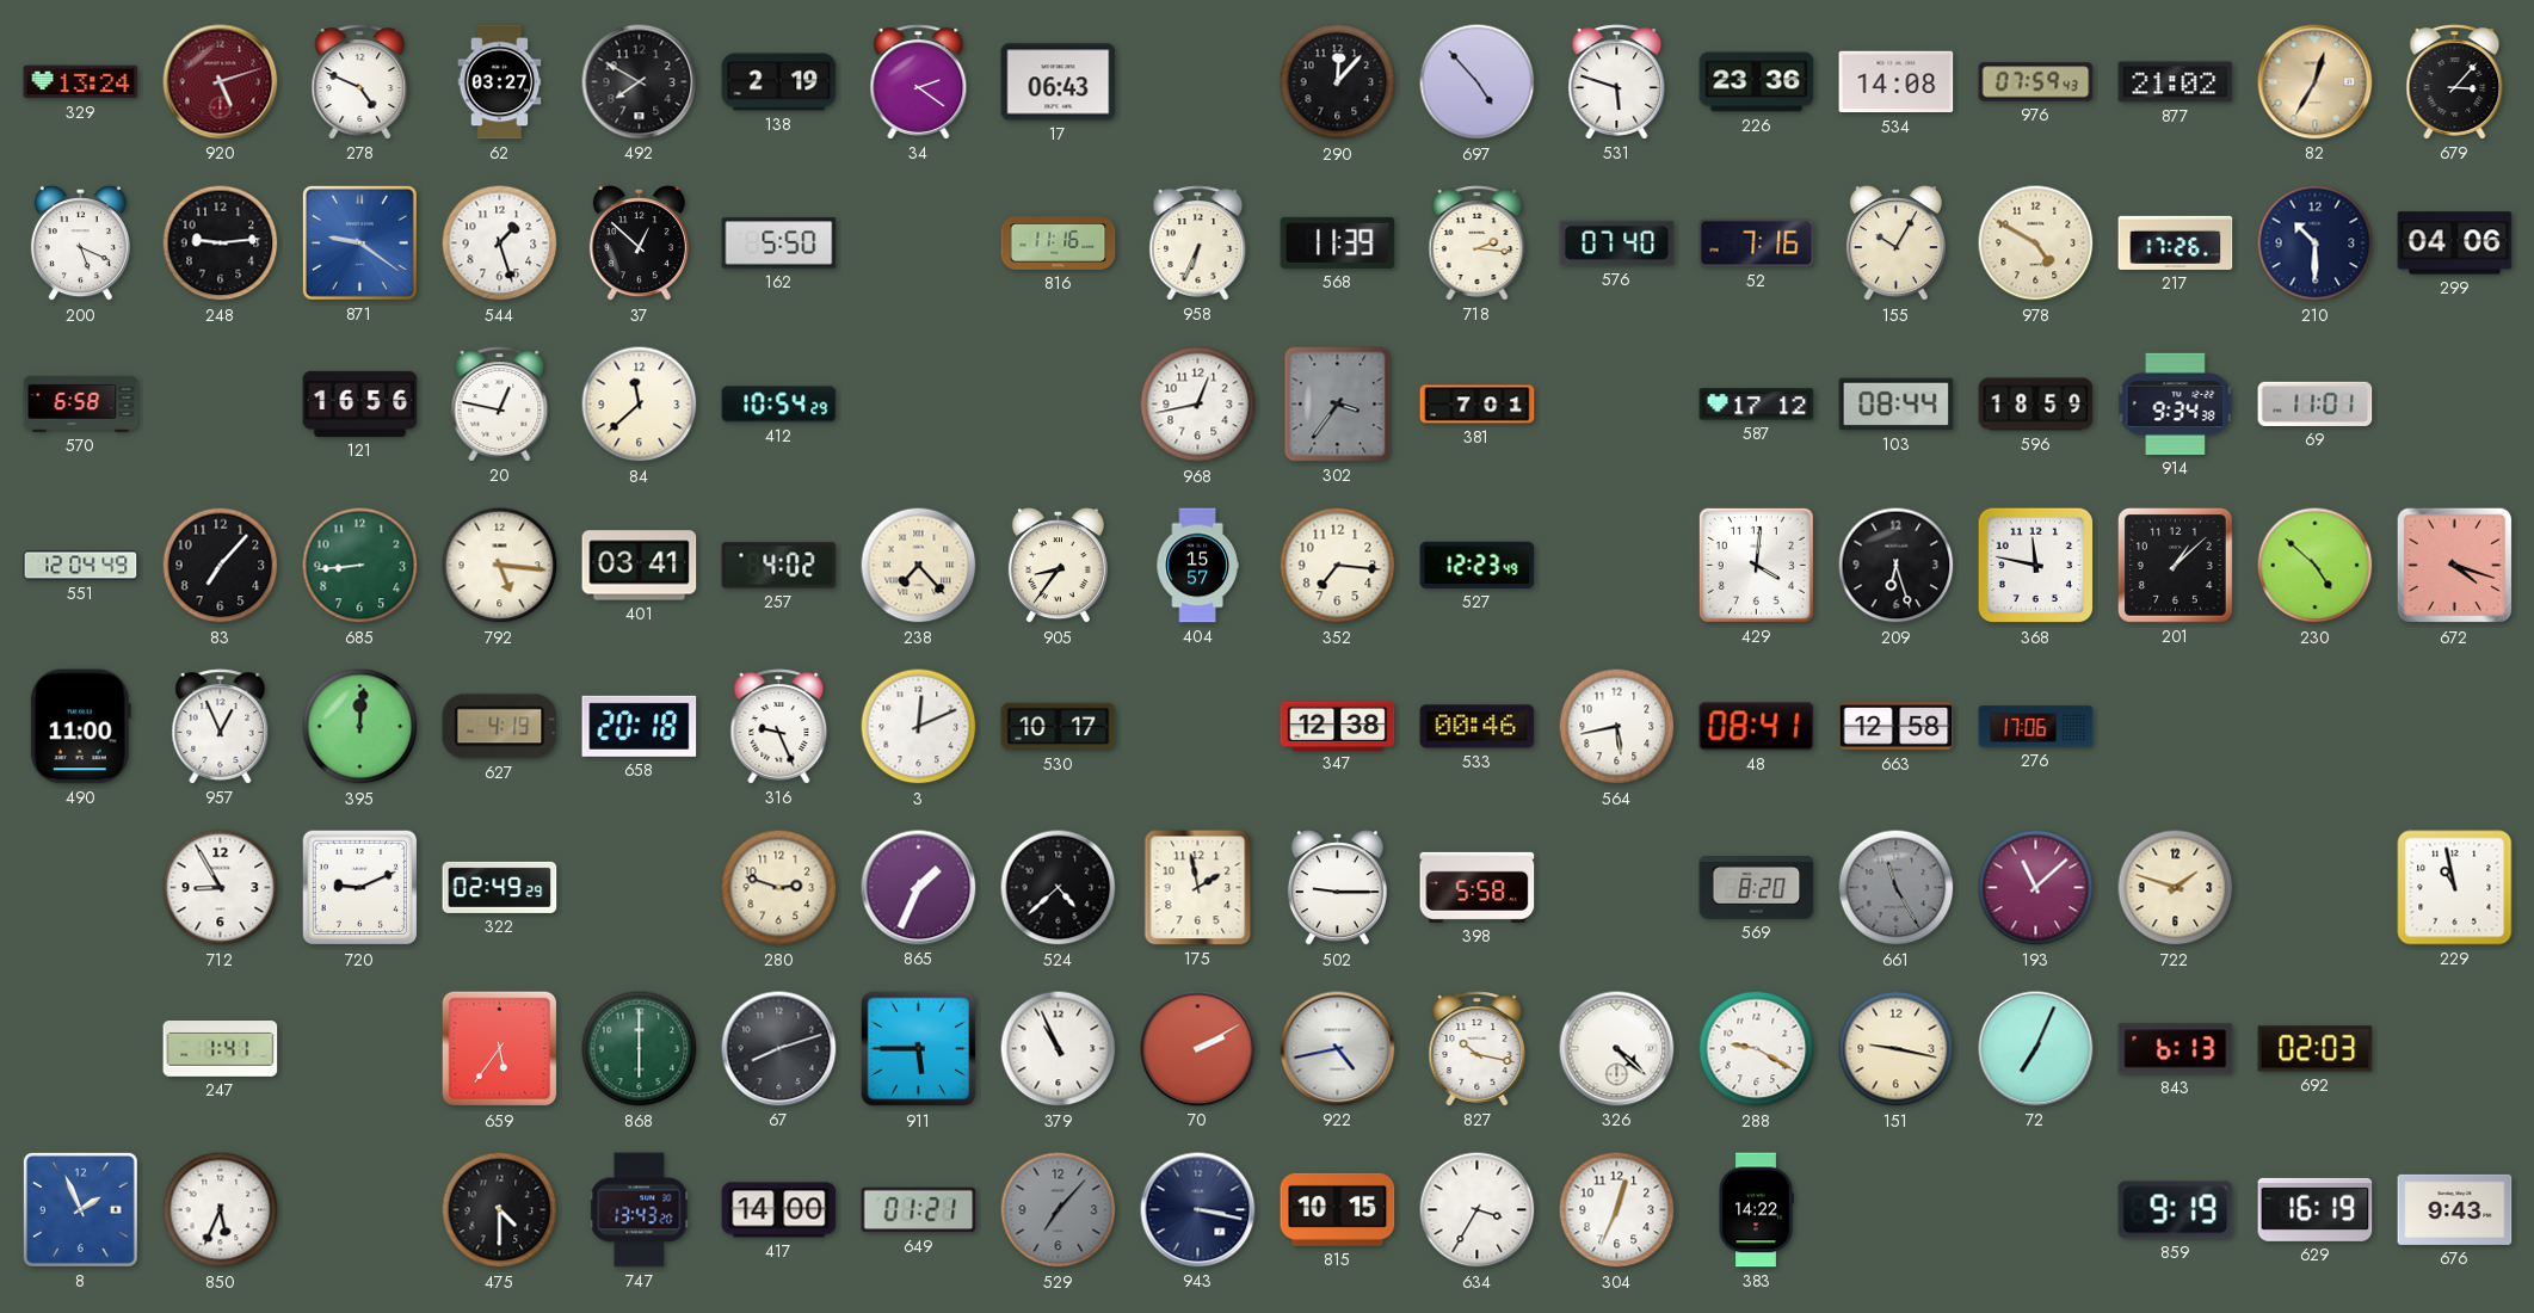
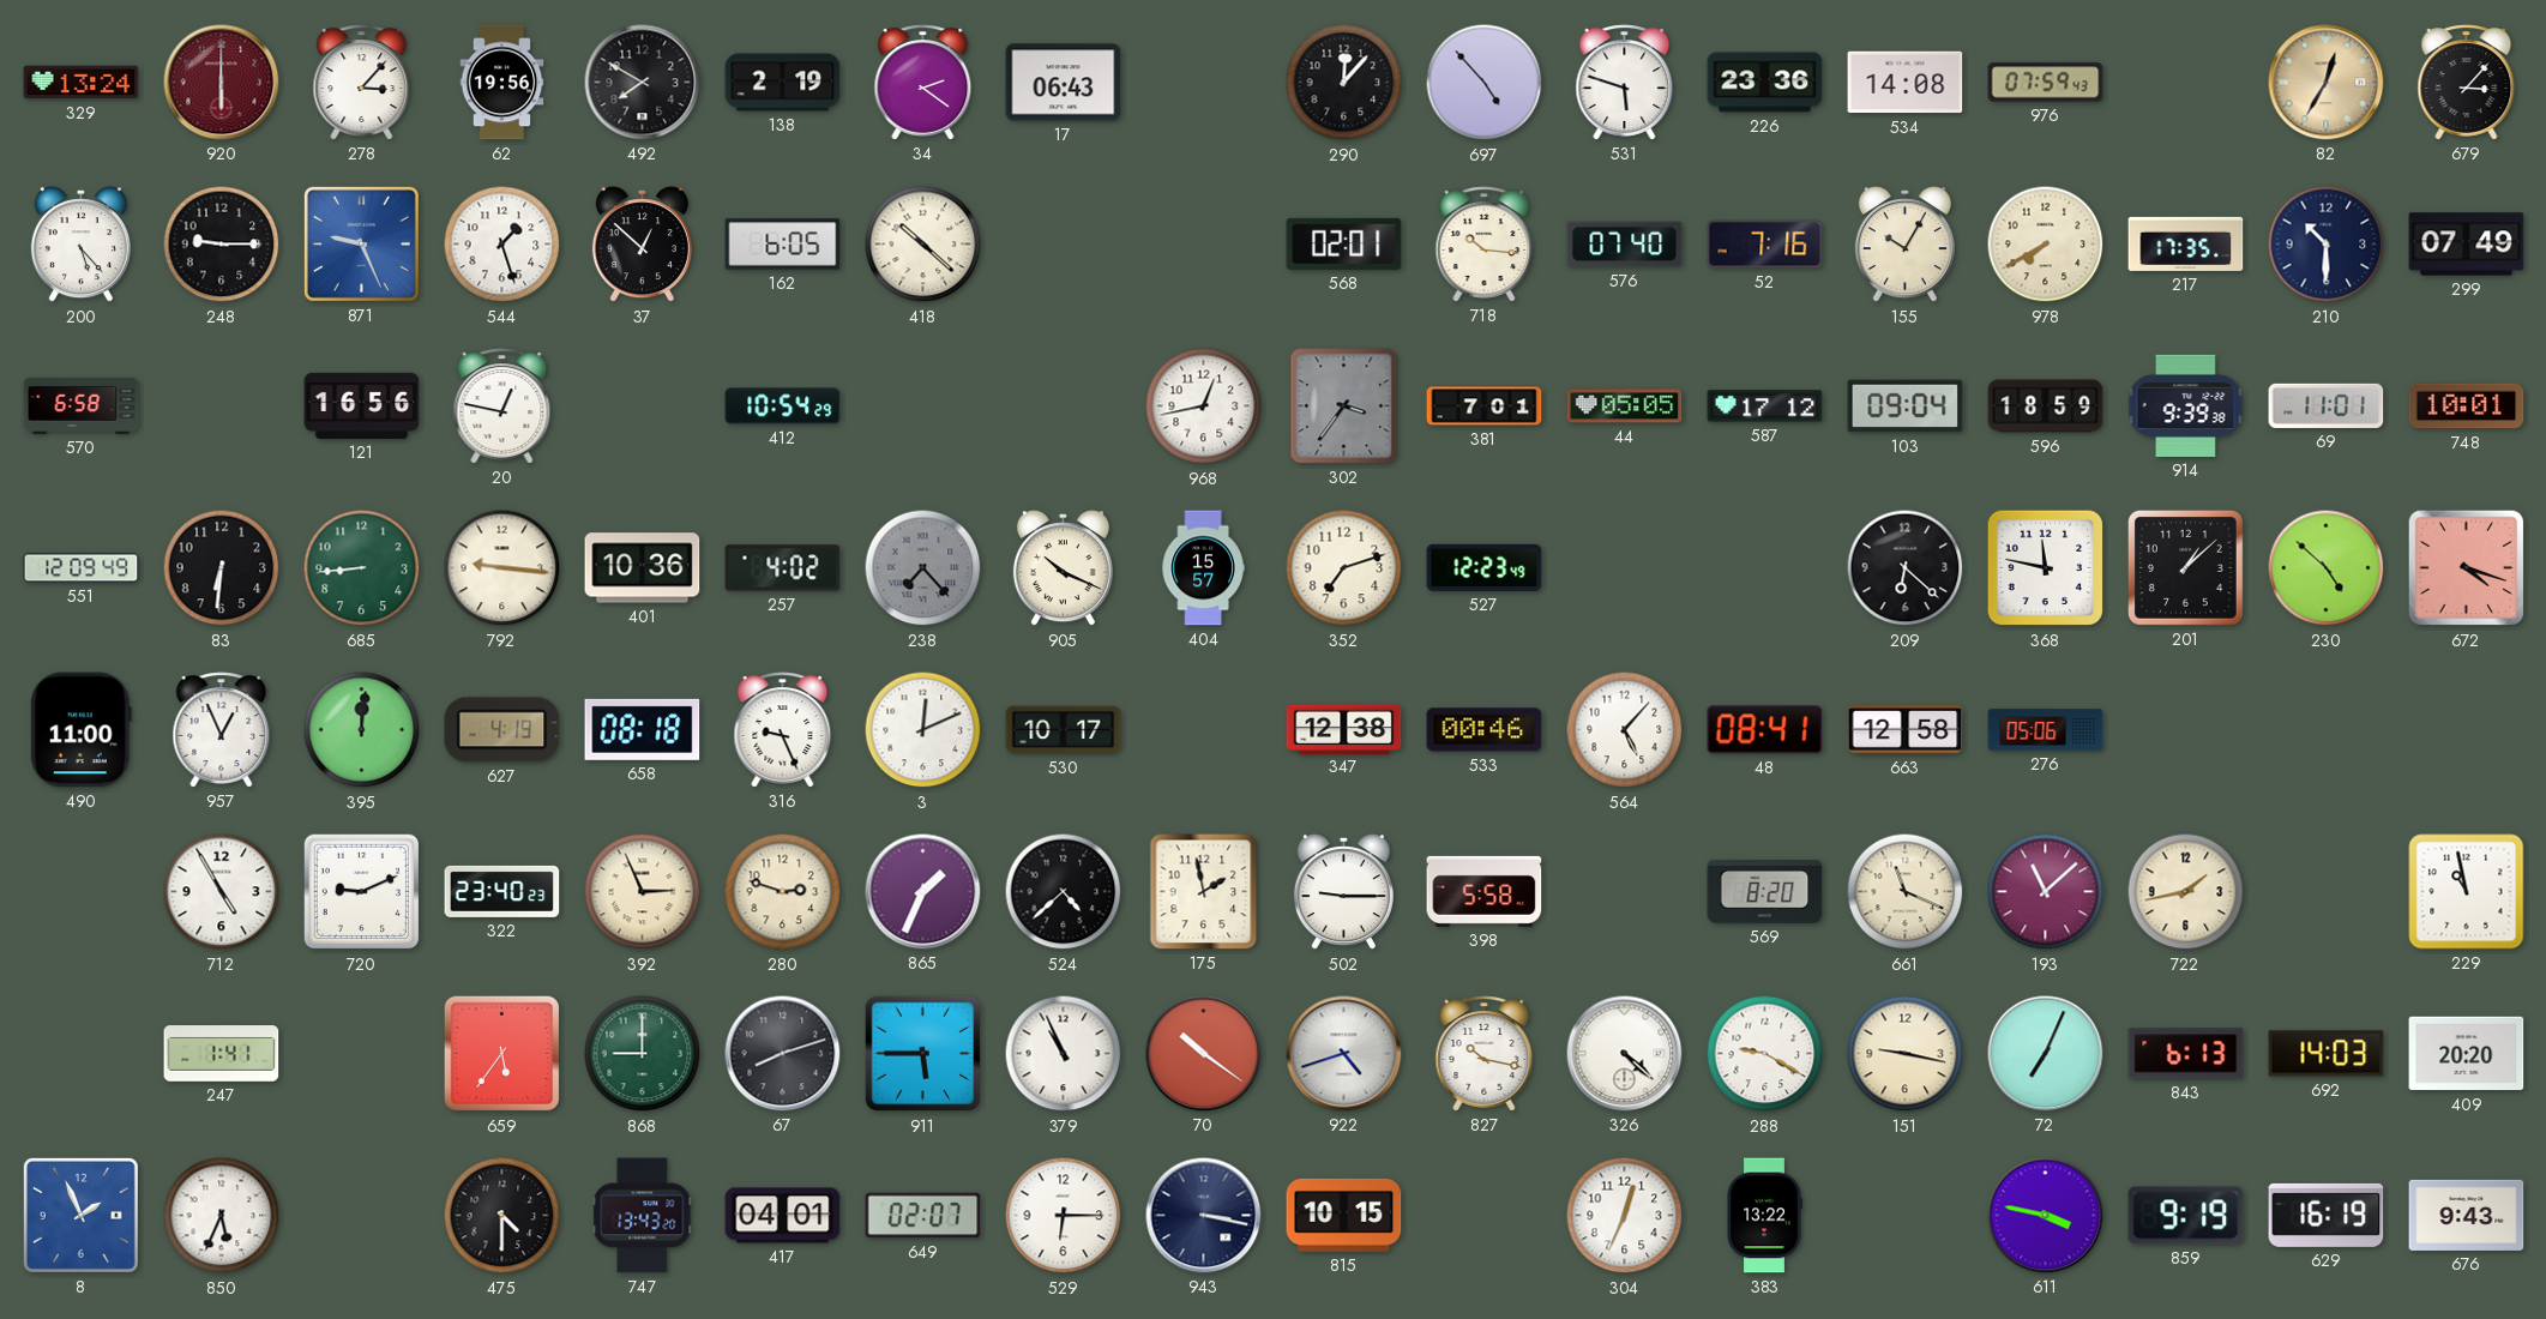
920: 5:12 -> 6:00
278: 4:49 -> 3:07
62: 03:27 -> 19:56
877: 21:02 -> none
200: 5:19 -> 5:23
248: 9:14 -> 9:15
871: 9:21 -> 9:26
162: 5:50 -> 6:05
418: none -> 10:22
816: 11:16 -> none
958: 6:34 -> none
568: 11:39 -> 02:01
718: 2:16 -> 10:16
978: 4:50 -> 7:40
217: 17:26 -> 17:35
299: 04:06 -> 07:49
84: 11:38 -> none
44: none -> 05:05
103: 08:44 -> 09:04
914: 9:34 -> 9:39
748: none -> 10:01
551: 12:04 -> 12:09
83: 7:07 -> 6:31
792: 5:16 -> 9:16
401: 03:41 -> 10:36
238 dial: cream -> grey
905: 8:36 -> 10:19
352: 7:16 -> 7:12
429: 4:01 -> none
209: 6:27 -> 6:22
658: 20:18 -> 08:18
564: 5:43 -> 5:07
276: 17:06 -> 05:06
712: 8:55 -> 4:55
322: 02:49 -> 23:40
392: none -> 2:56
661: 11:25 -> 11:19
661 dial: grey -> cream
722: 1:48 -> 1:43
868: 6:00 -> 9:00
70: 2:10 -> 10:21
922: 4:43 -> 4:42
692: 02:03 -> 14:03
409: none -> 20:20
417: 14:00 -> 04:01
649: 01:21 -> 02:07
529: 7:07 -> 6:15
529 dial: grey -> white
634: 3:35 -> none
383: 14:22 -> 13:22
611: none -> 3:47
